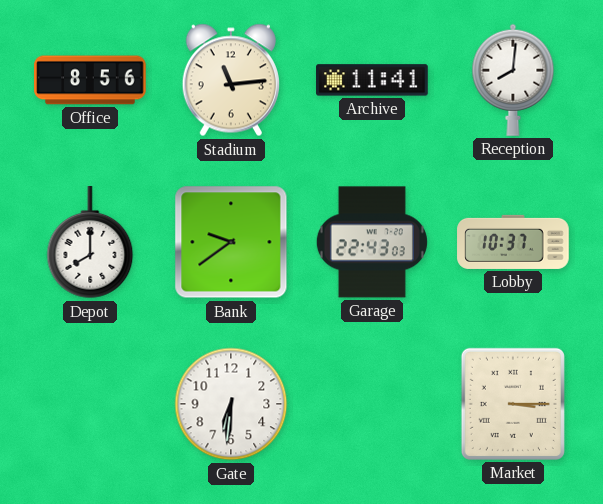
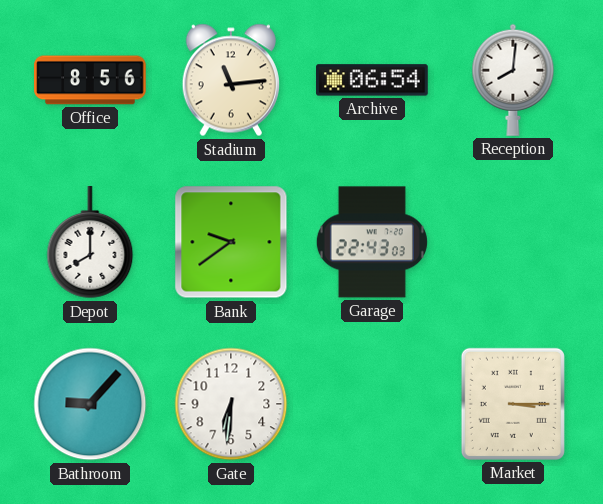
Archive: 11:41 -> 06:54
Lobby: 10:37 -> none
Bathroom: none -> 9:07
